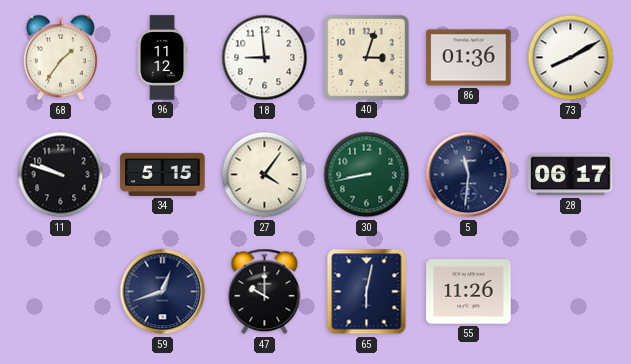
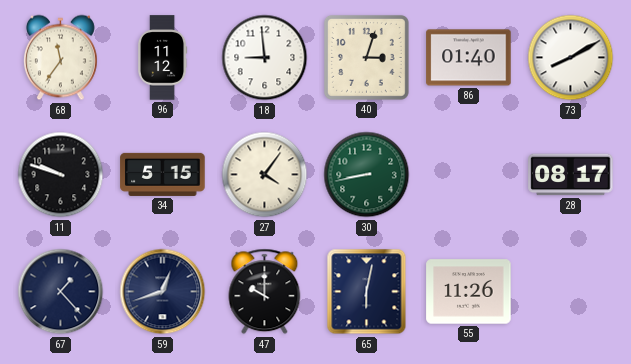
68: 1:36 -> 11:36
86: 01:36 -> 01:40
5: 11:31 -> none
28: 06:17 -> 08:17
67: none -> 1:23
